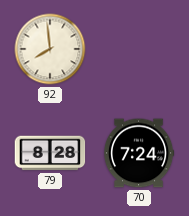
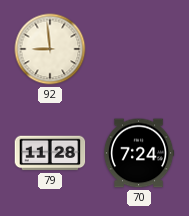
92: 7:59 -> 8:59
79: 8:28 -> 11:28
